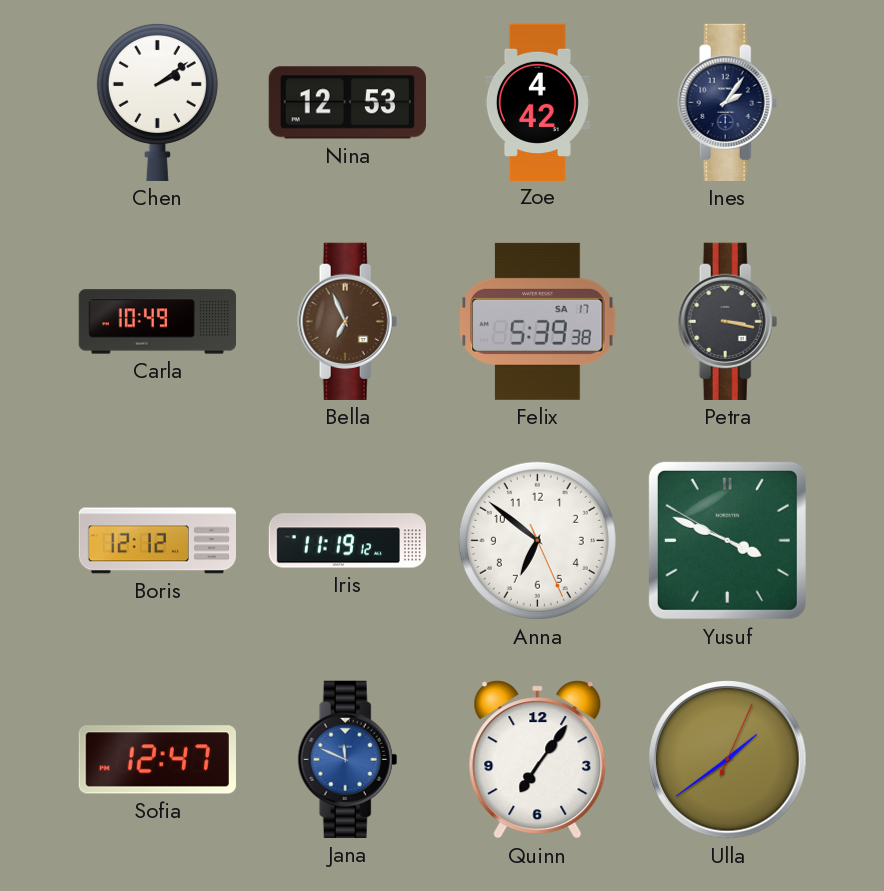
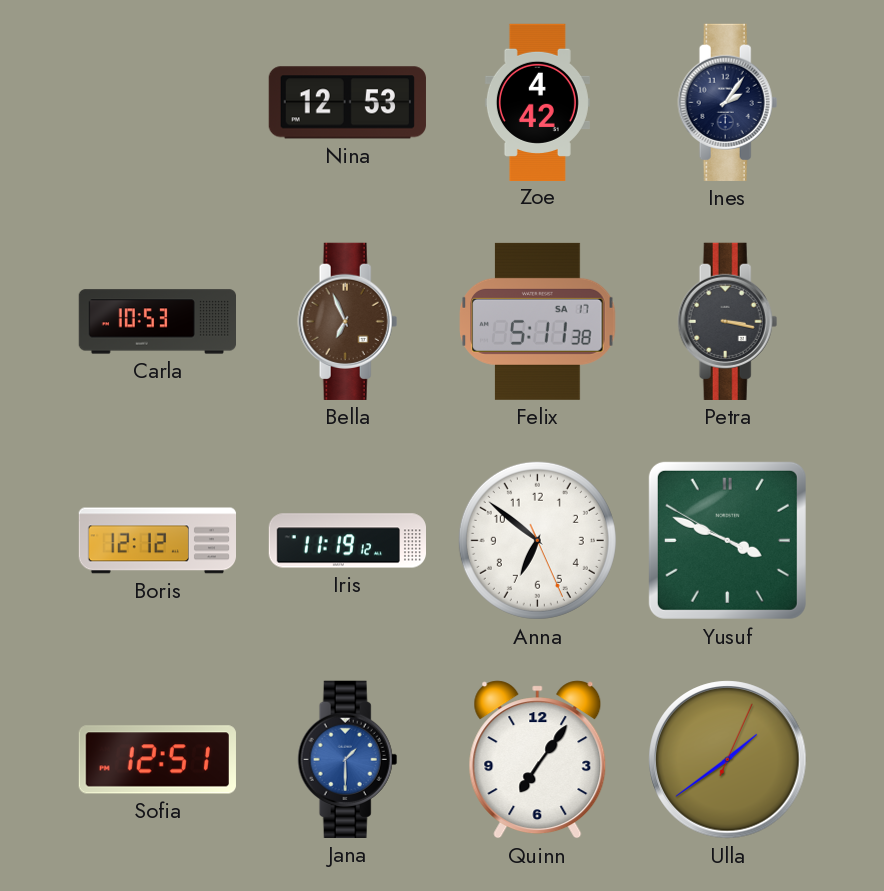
Chen: 2:09 -> none
Carla: 10:49 -> 10:53
Felix: 5:39 -> 5:11
Sofia: 12:47 -> 12:51
Jana: 11:49 -> 1:30
